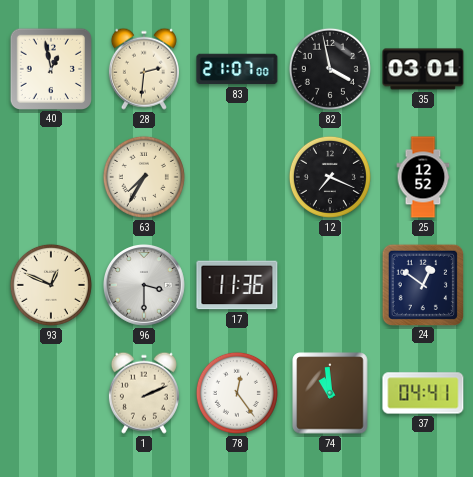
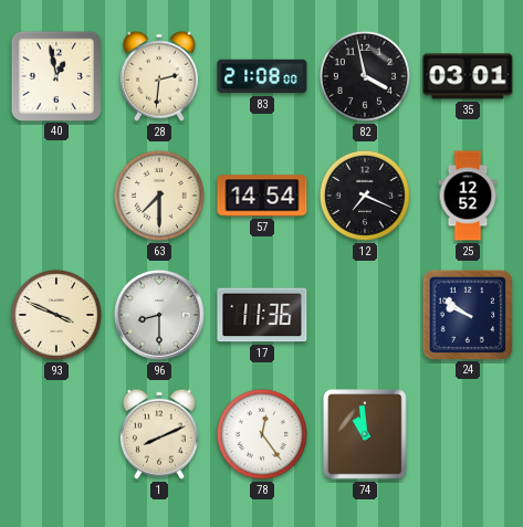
83: 21:07 -> 21:08
63: 7:35 -> 7:30
57: none -> 14:54
93: 12:49 -> 3:49
96: 3:30 -> 8:30
24: 12:51 -> 9:51
1: 2:11 -> 8:11
37: 04:41 -> none
